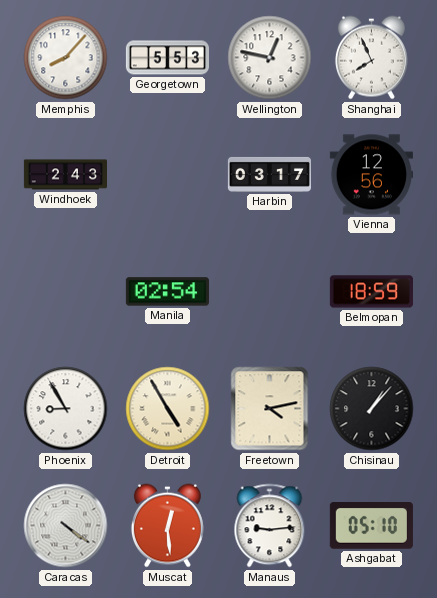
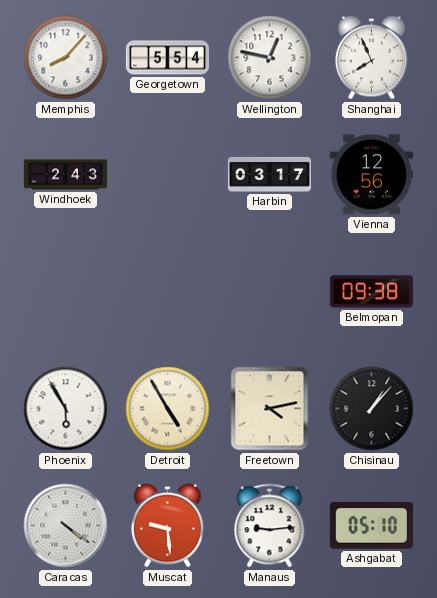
Georgetown: 5:53 -> 5:54
Manila: 02:54 -> none
Belmopan: 18:59 -> 09:38
Phoenix: 8:55 -> 5:55
Muscat: 12:29 -> 9:29
